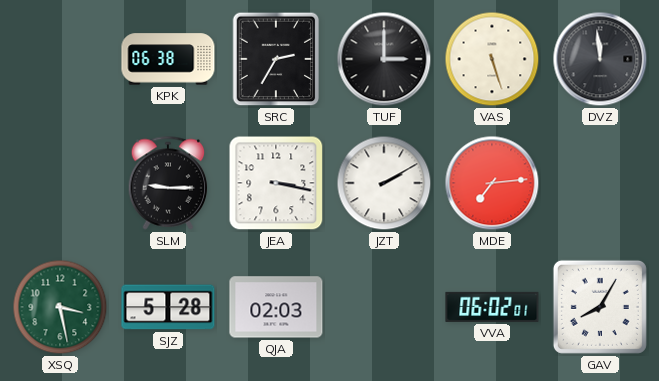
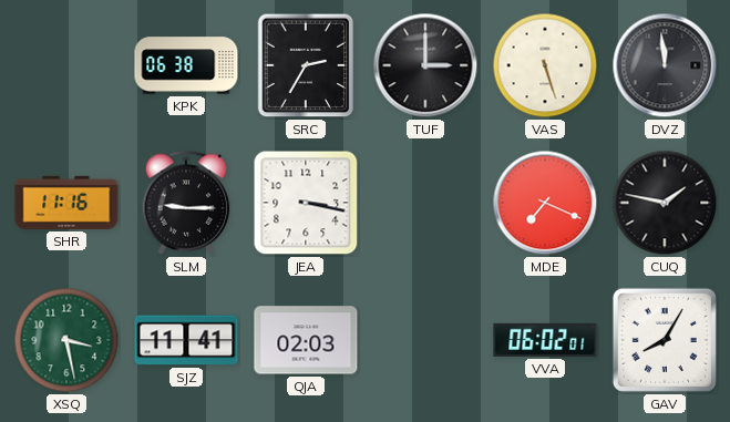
SHR: none -> 11:16
JZT: 2:10 -> none
MDE: 7:14 -> 7:19
CUQ: none -> 1:47
SJZ: 5:28 -> 11:41
